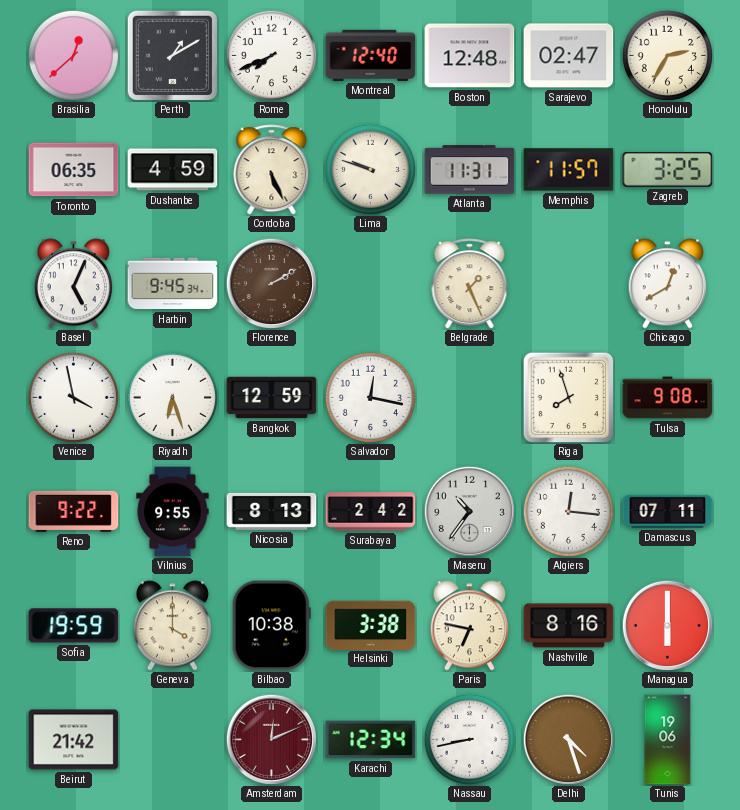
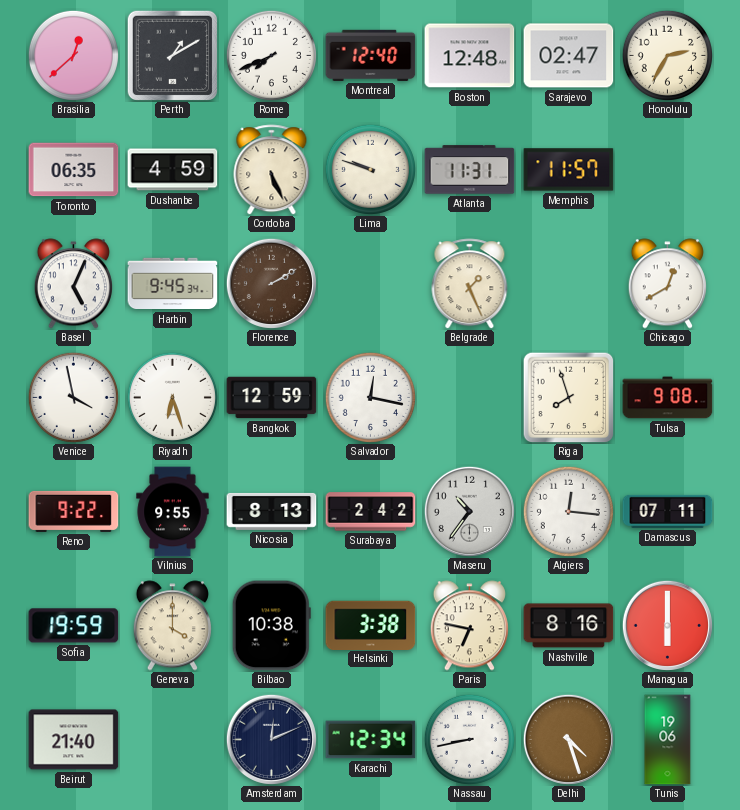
Zagreb: 3:25 -> none
Beirut: 21:42 -> 21:40
Amsterdam dial: burgundy -> navy
